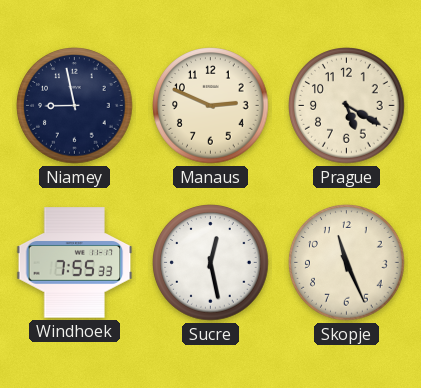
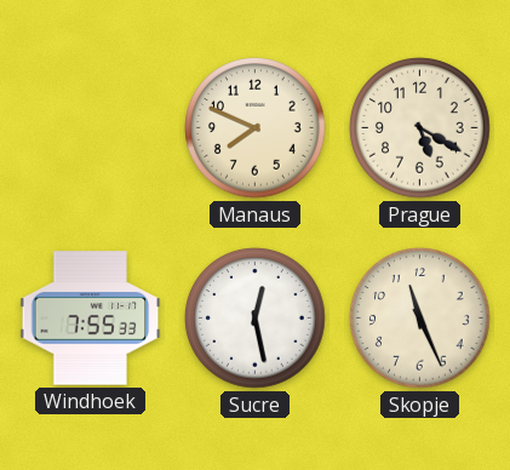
Niamey: 8:58 -> none
Manaus: 2:49 -> 7:49
